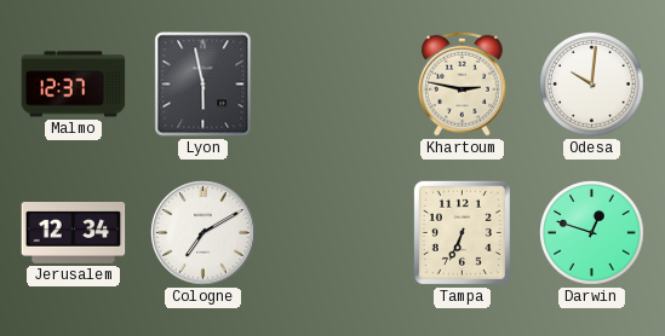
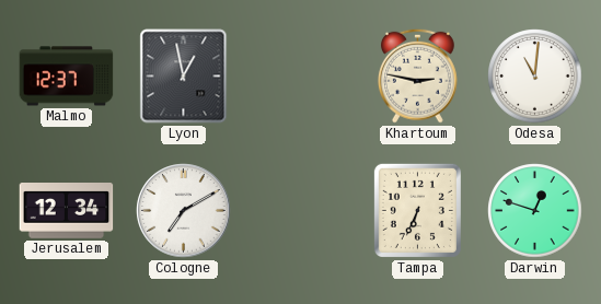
Lyon: 5:58 -> 12:58
Odesa: 10:01 -> 11:01
